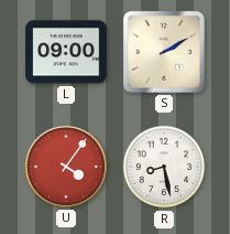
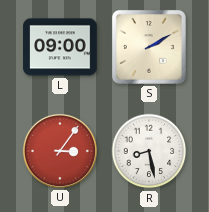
U: 4:06 -> 3:06
